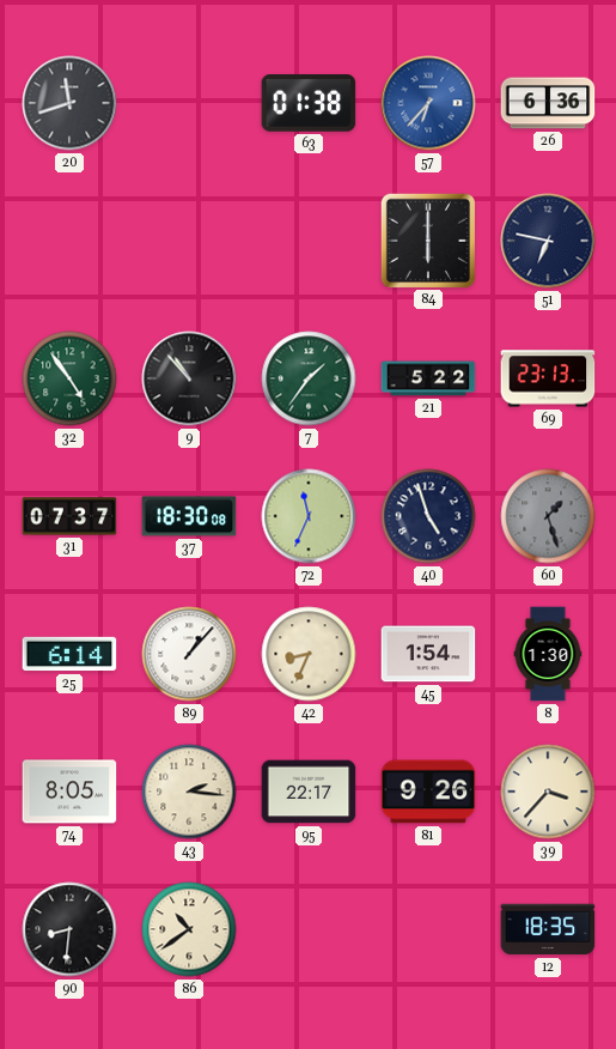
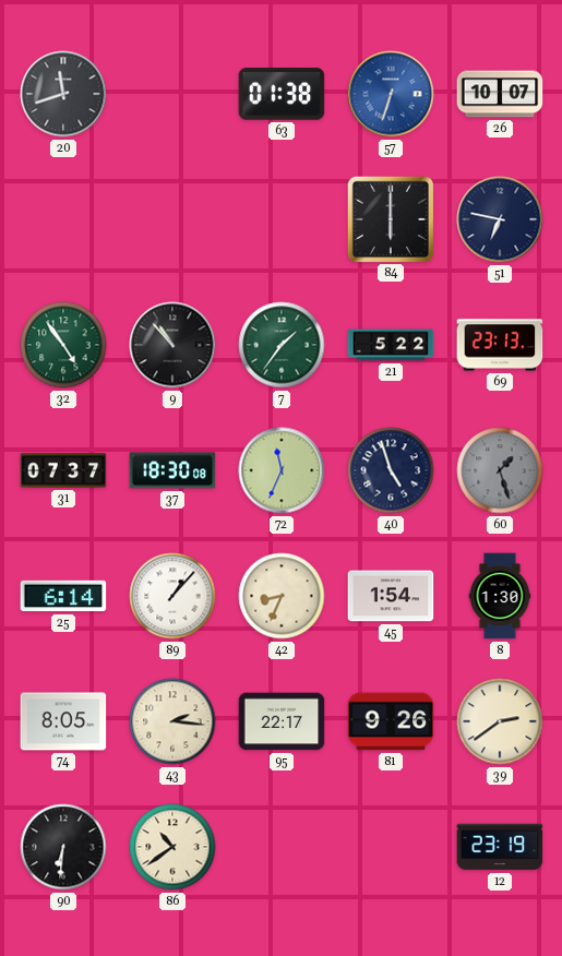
57: 6:37 -> 6:33
26: 6:36 -> 10:07
39: 3:37 -> 2:39
90: 8:31 -> 6:31
12: 18:35 -> 23:19
